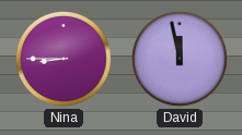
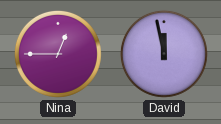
Nina: 8:45 -> 12:45
